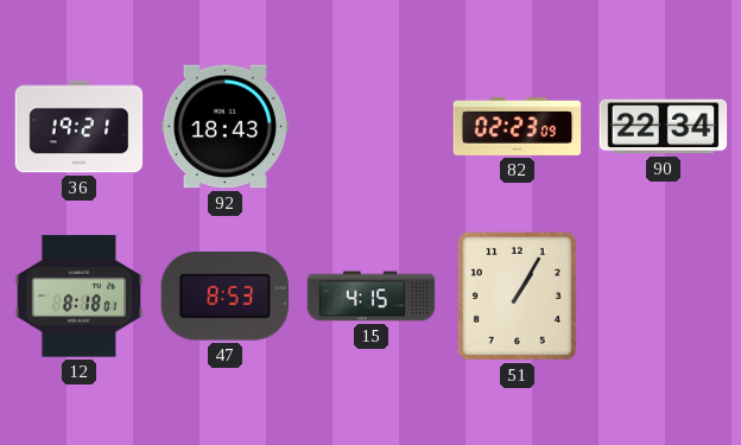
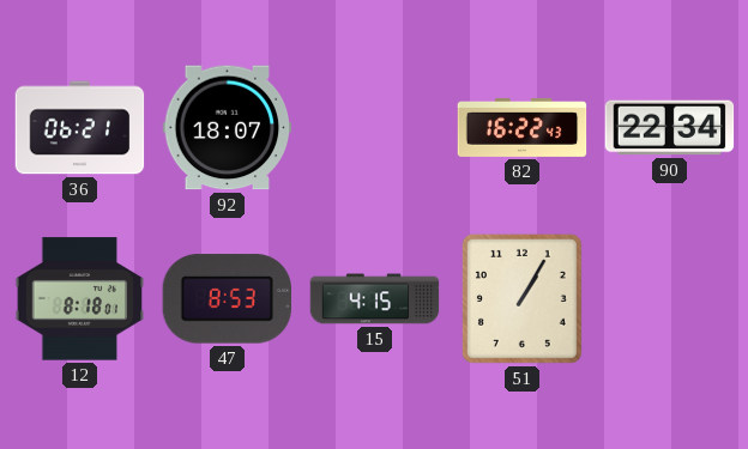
36: 19:21 -> 06:21
92: 18:43 -> 18:07
82: 02:23 -> 16:22
